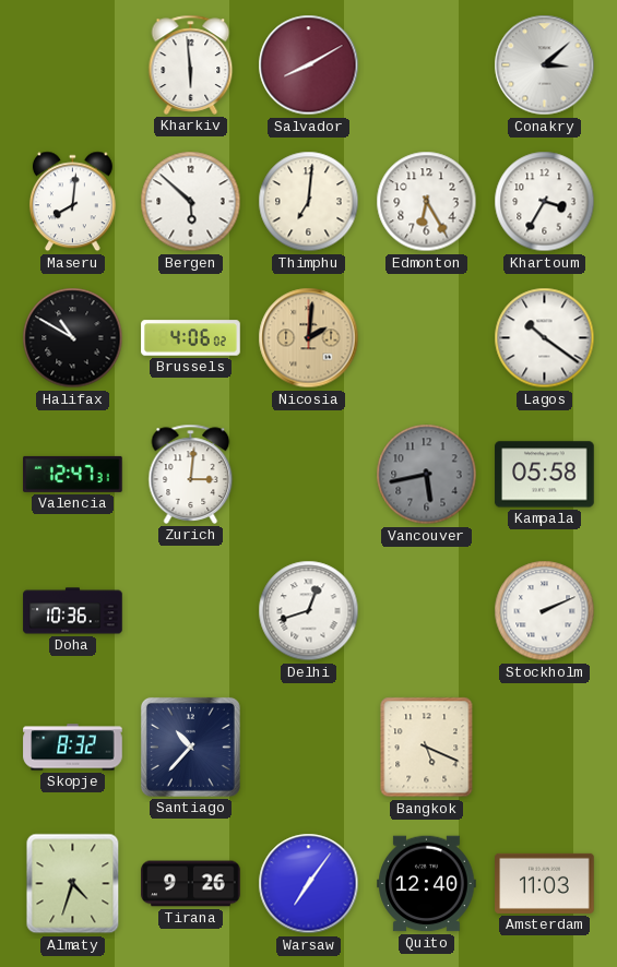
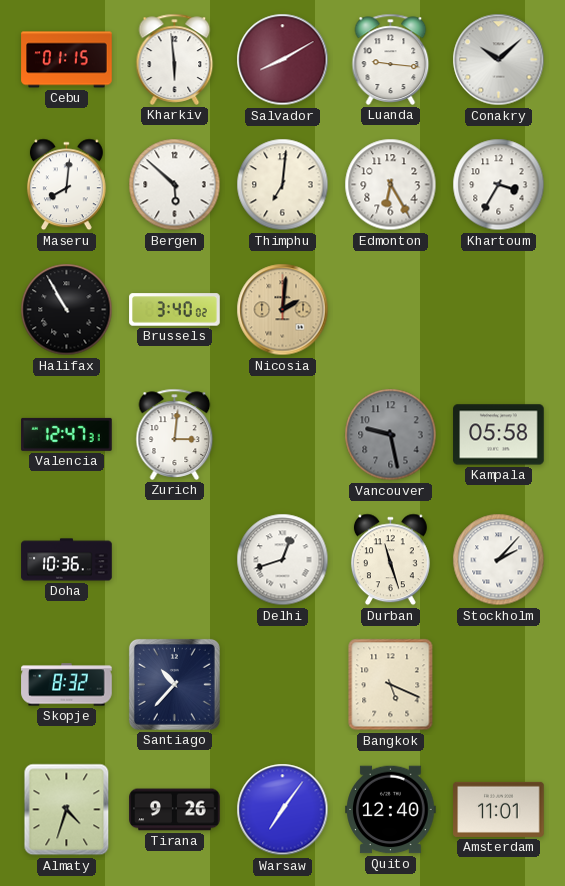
Cebu: none -> 01:15
Luanda: none -> 9:16
Conakry: 3:08 -> 10:08
Halifax: 10:50 -> 10:55
Brussels: 4:06 -> 3:40
Lagos: 10:21 -> none
Vancouver: 5:43 -> 9:28
Durban: none -> 11:27
Stockholm: 2:11 -> 2:07
Amsterdam: 11:03 -> 11:01
